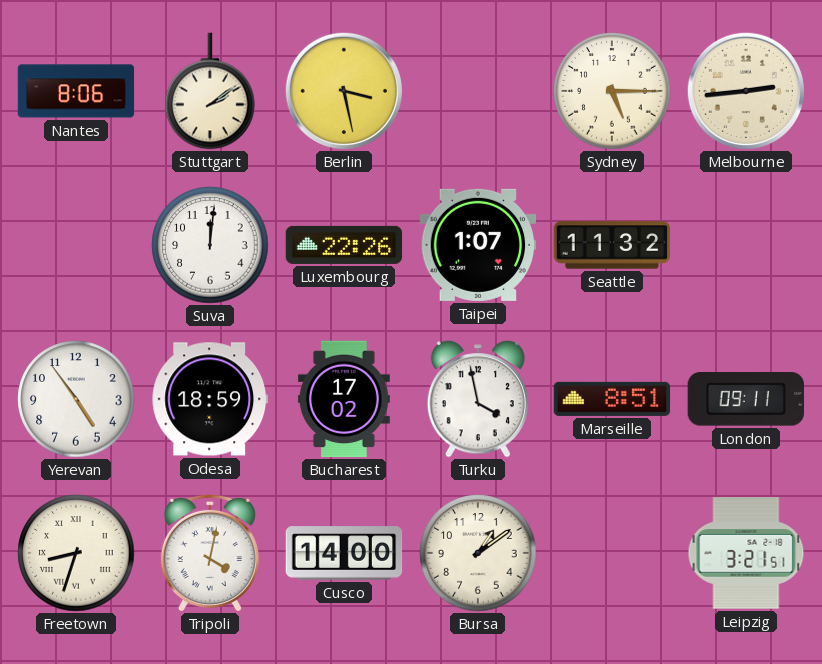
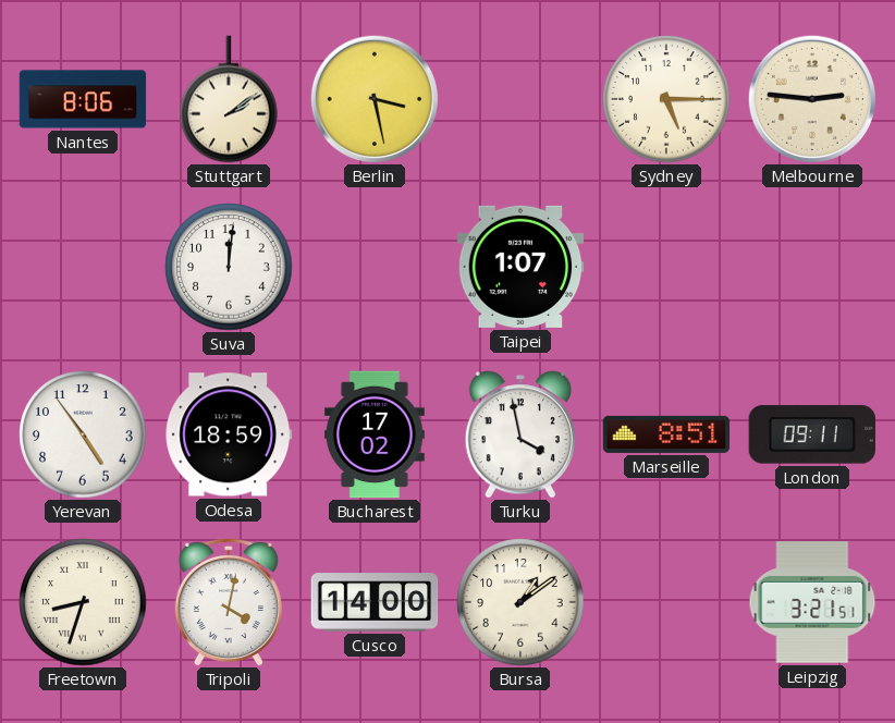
Melbourne: 2:44 -> 2:46
Luxembourg: 22:26 -> none
Seattle: 11:32 -> none
